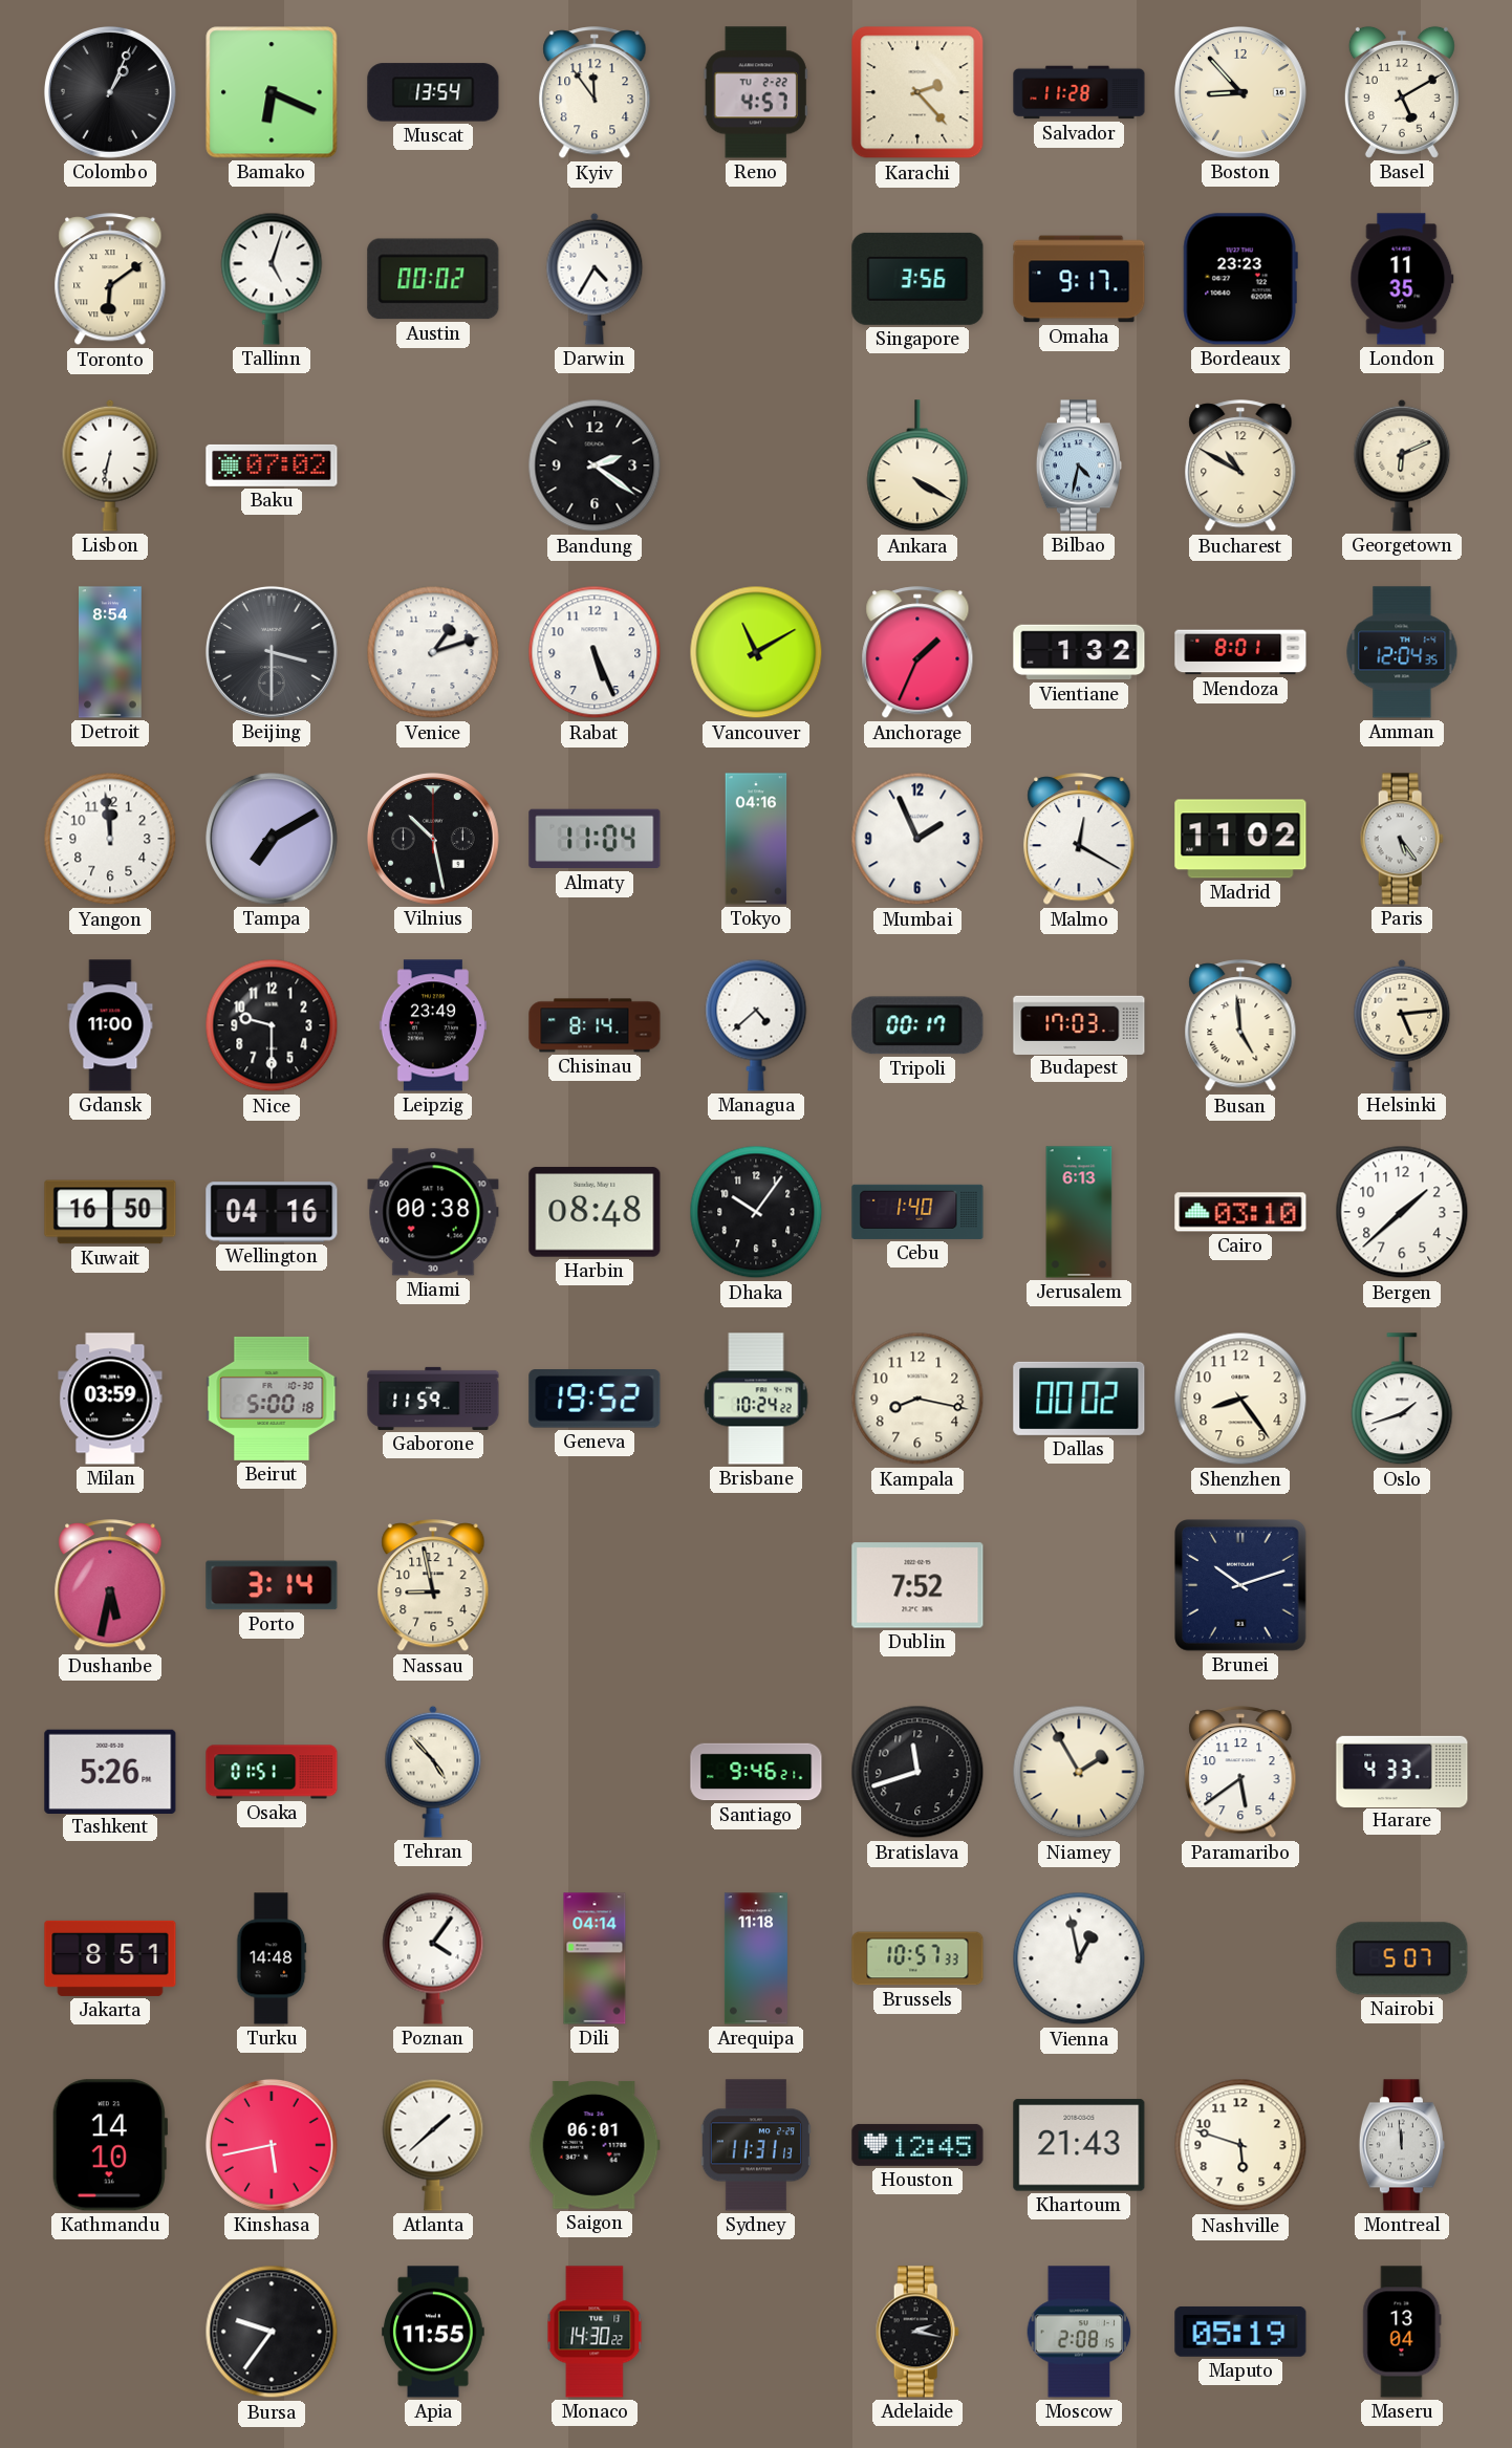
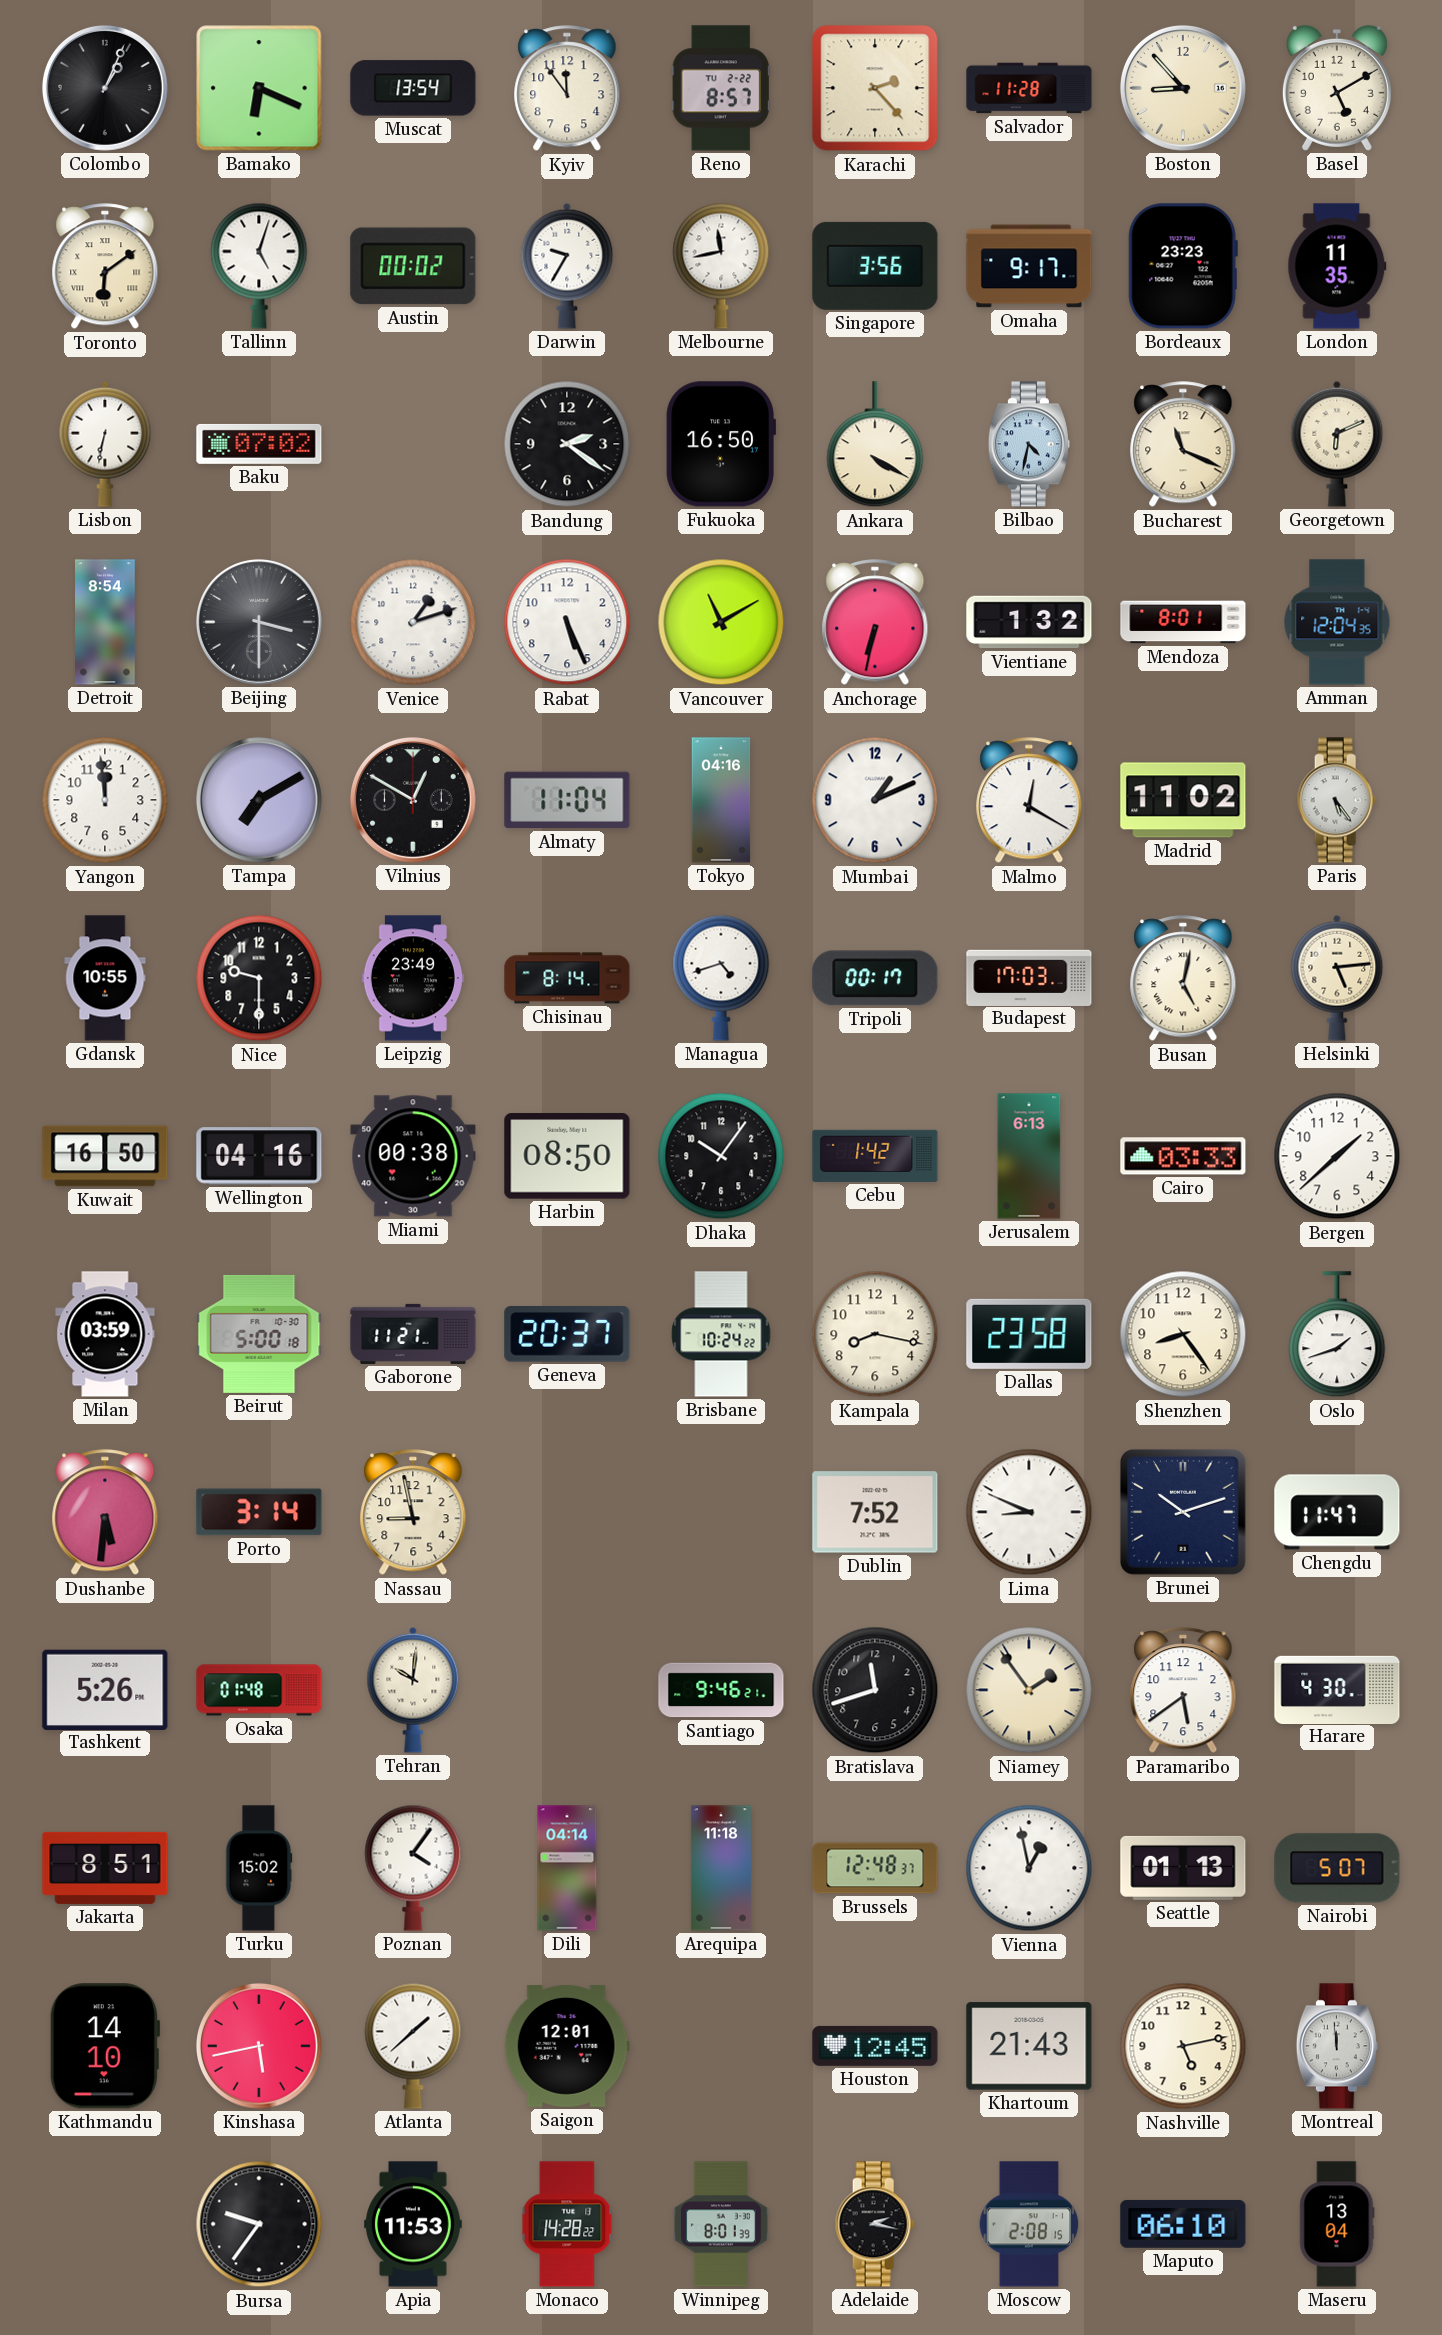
Reno: 4:57 -> 8:57
Darwin: 4:35 -> 9:35
Melbourne: none -> 11:43
Fukuoka: none -> 16:50
Bucharest: 10:50 -> 11:19
Anchorage: 1:34 -> 6:32
Vilnius: 10:28 -> 12:50
Mumbai: 1:56 -> 1:11
Gdansk: 11:00 -> 10:55
Managua: 4:38 -> 4:42
Busan: 4:59 -> 5:02
Harbin: 08:48 -> 08:50
Cebu: 1:40 -> 1:42
Cairo: 03:10 -> 03:33
Gaborone: 11:59 -> 11:21
Geneva: 19:52 -> 20:37
Dallas: 00:02 -> 23:58
Dushanbe: 5:32 -> 5:31
Lima: none -> 8:49
Chengdu: none -> 11:47
Osaka: 01:51 -> 01:48
Tehran: 4:53 -> 10:01
Niamey: 1:55 -> 1:54
Harare: 4:33 -> 4:30
Turku: 14:48 -> 15:02
Brussels: 10:57 -> 12:48
Seattle: none -> 01:13
Saigon: 06:01 -> 12:01
Sydney: 11:31 -> none
Nashville: 5:48 -> 5:13
Apia: 11:55 -> 11:53
Monaco: 14:30 -> 14:28
Winnipeg: none -> 8:01
Maputo: 05:19 -> 06:10
